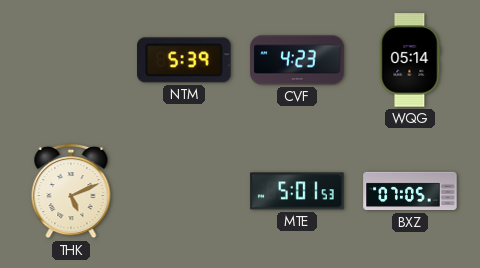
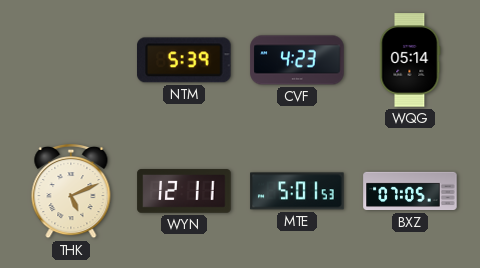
WYN: none -> 12:11
